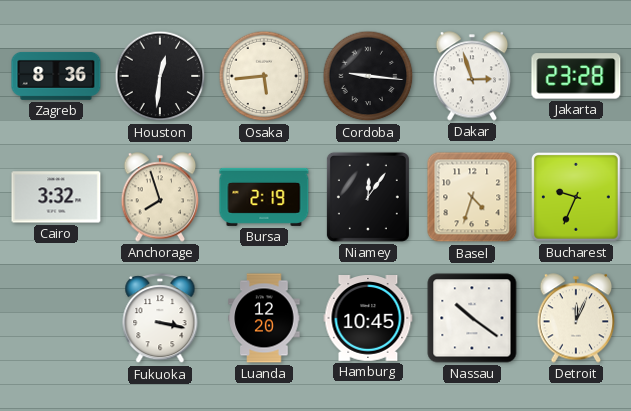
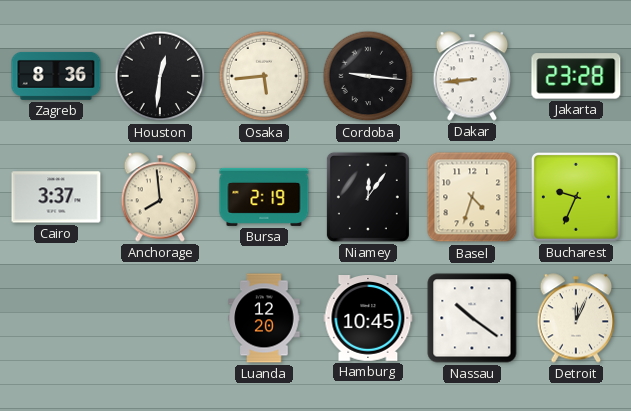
Dakar: 2:57 -> 8:44
Cairo: 3:32 -> 3:37
Anchorage: 7:57 -> 7:59
Fukuoka: 3:17 -> none
